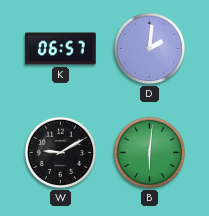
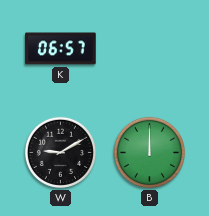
D: 2:01 -> none
B: 6:01 -> 12:00
